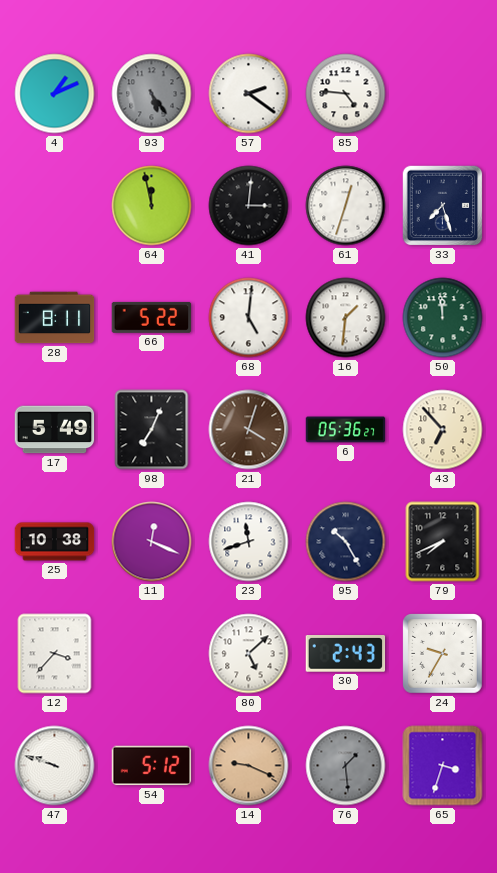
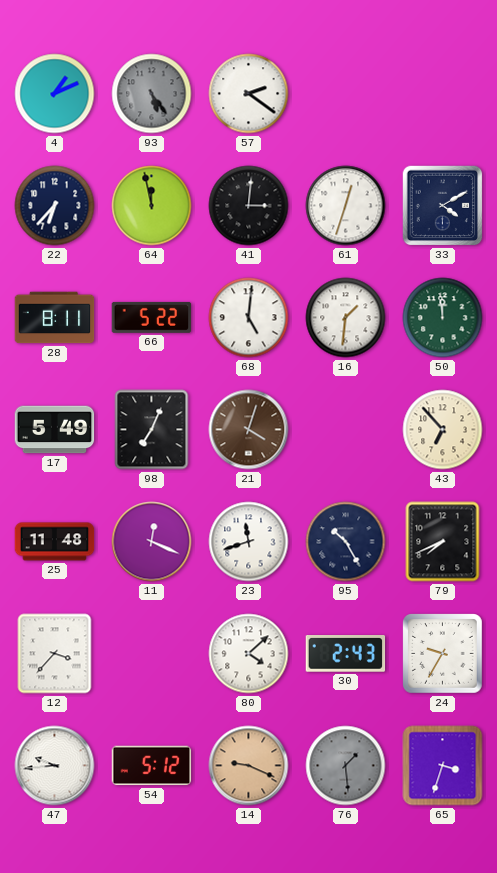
85: 4:46 -> none
22: none -> 6:37
33: 7:27 -> 4:10
6: 05:36 -> none
25: 10:38 -> 11:48
80: 5:08 -> 4:08
47: 9:48 -> 9:44
